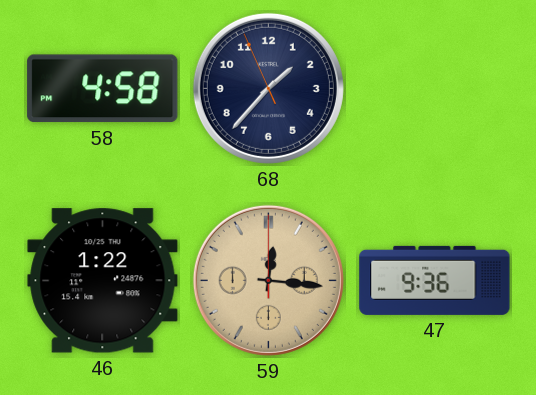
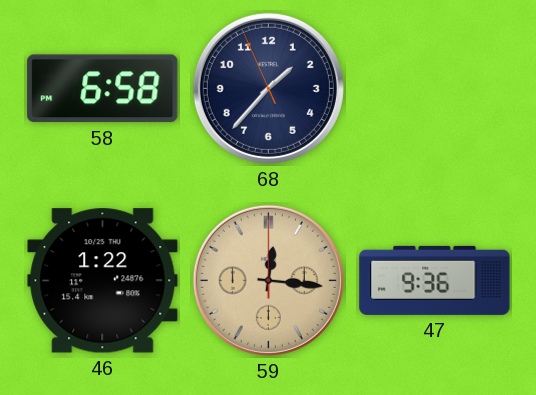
58: 4:58 -> 6:58
